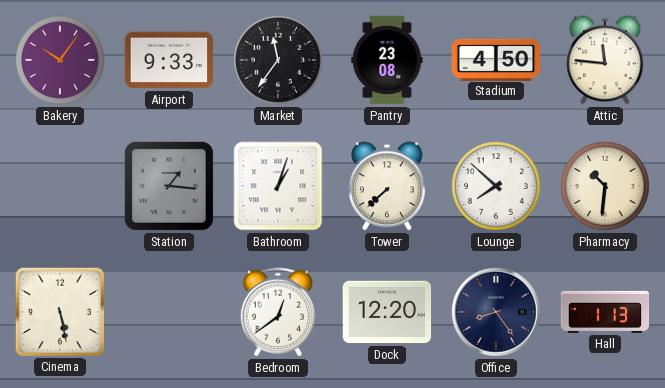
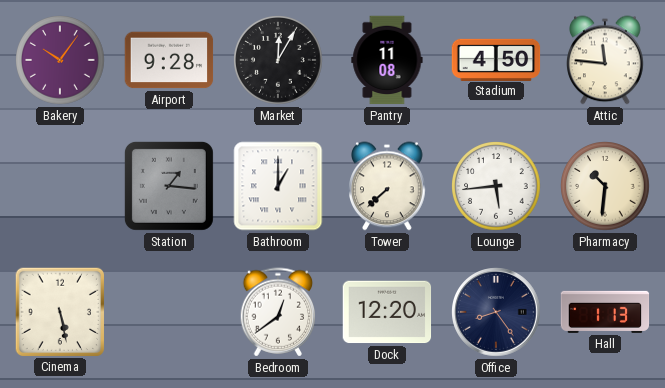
Airport: 9:33 -> 9:28
Market: 11:36 -> 12:05
Pantry: 23:08 -> 11:08
Bathroom: 1:03 -> 1:00
Lounge: 7:52 -> 5:44
